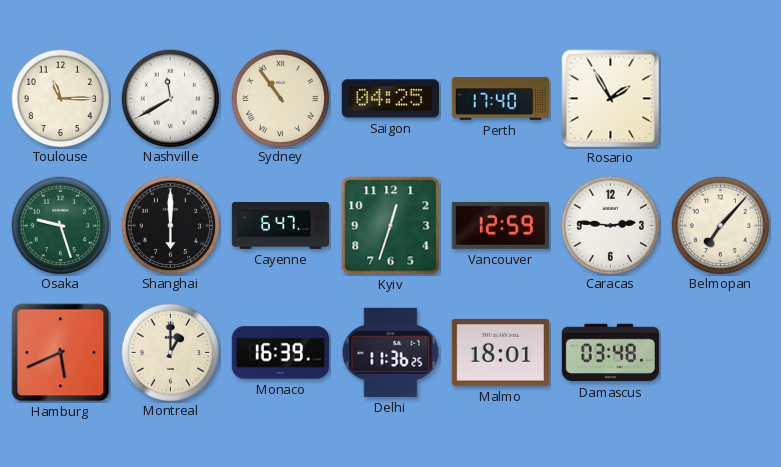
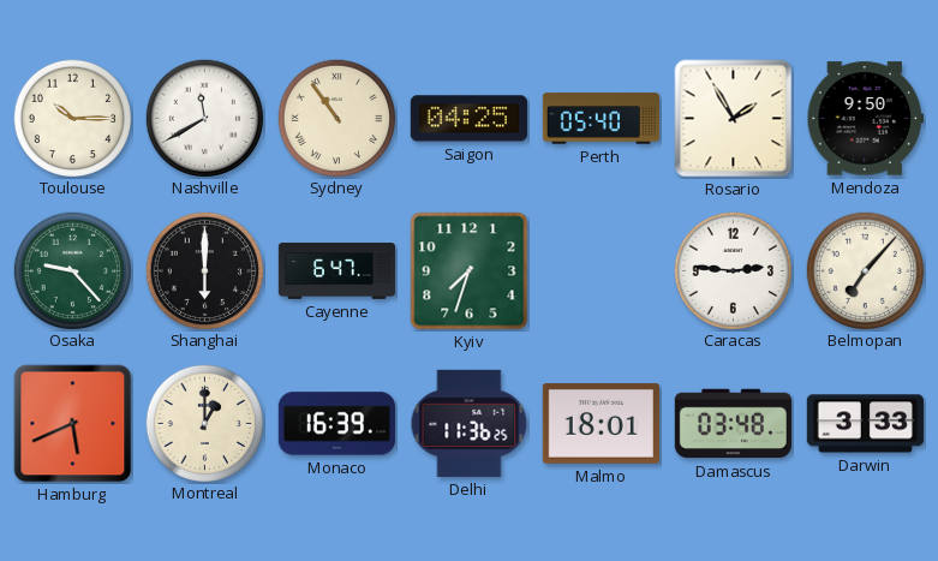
Toulouse: 11:15 -> 10:15
Perth: 17:40 -> 05:40
Mendoza: none -> 9:50
Osaka: 9:27 -> 9:23
Kyiv: 12:33 -> 7:33
Vancouver: 12:59 -> none
Darwin: none -> 3:33
